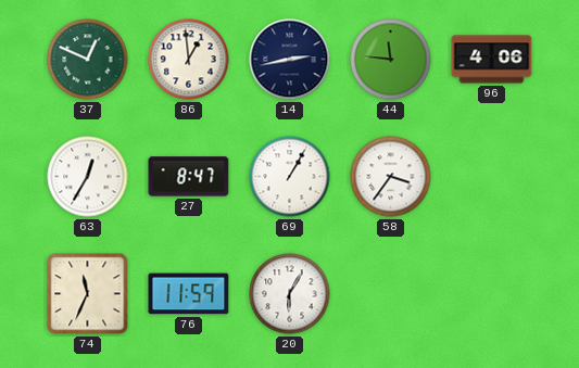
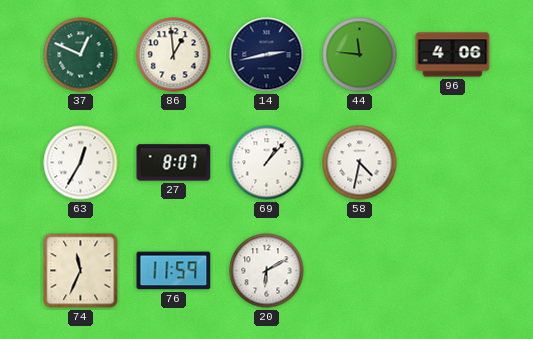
27: 8:47 -> 8:07
69: 1:05 -> 1:07
58: 3:36 -> 4:32
20: 6:05 -> 6:10
